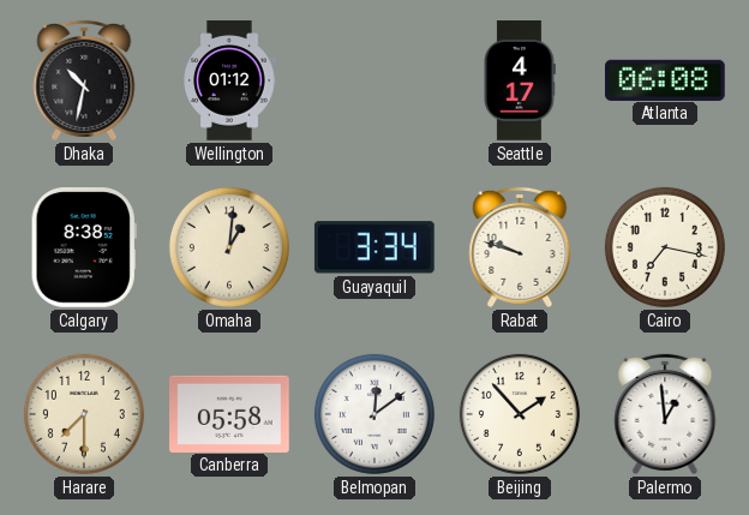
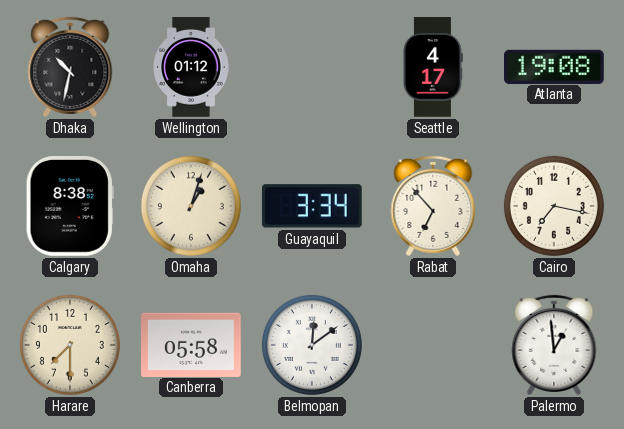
Atlanta: 06:08 -> 19:08
Omaha: 1:01 -> 1:03
Rabat: 9:48 -> 6:53
Beijing: 1:53 -> none
